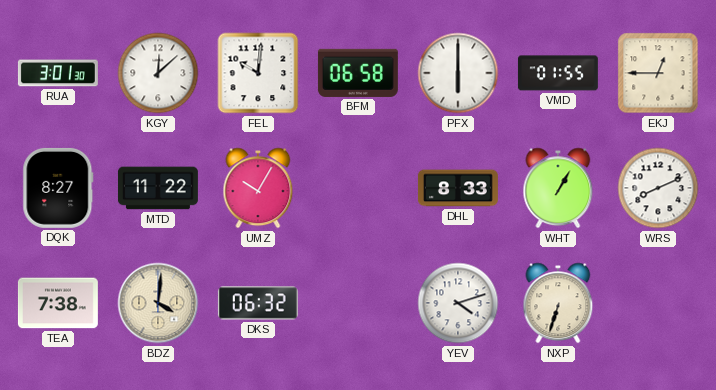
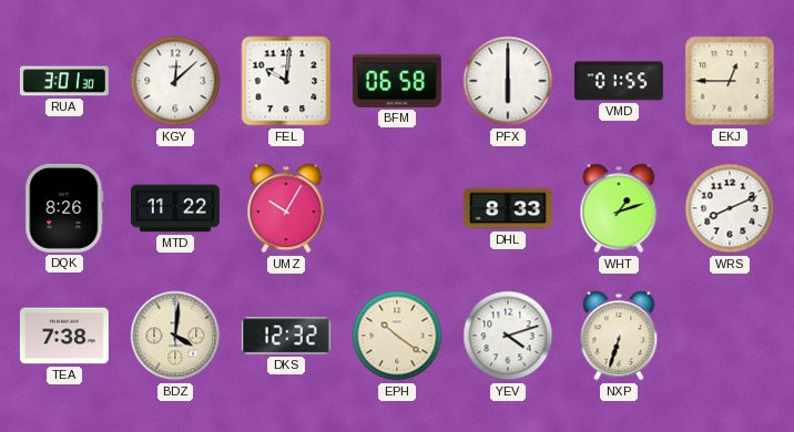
DQK: 8:27 -> 8:26
WHT: 1:05 -> 1:12
DKS: 06:32 -> 12:32
EPH: none -> 10:21
